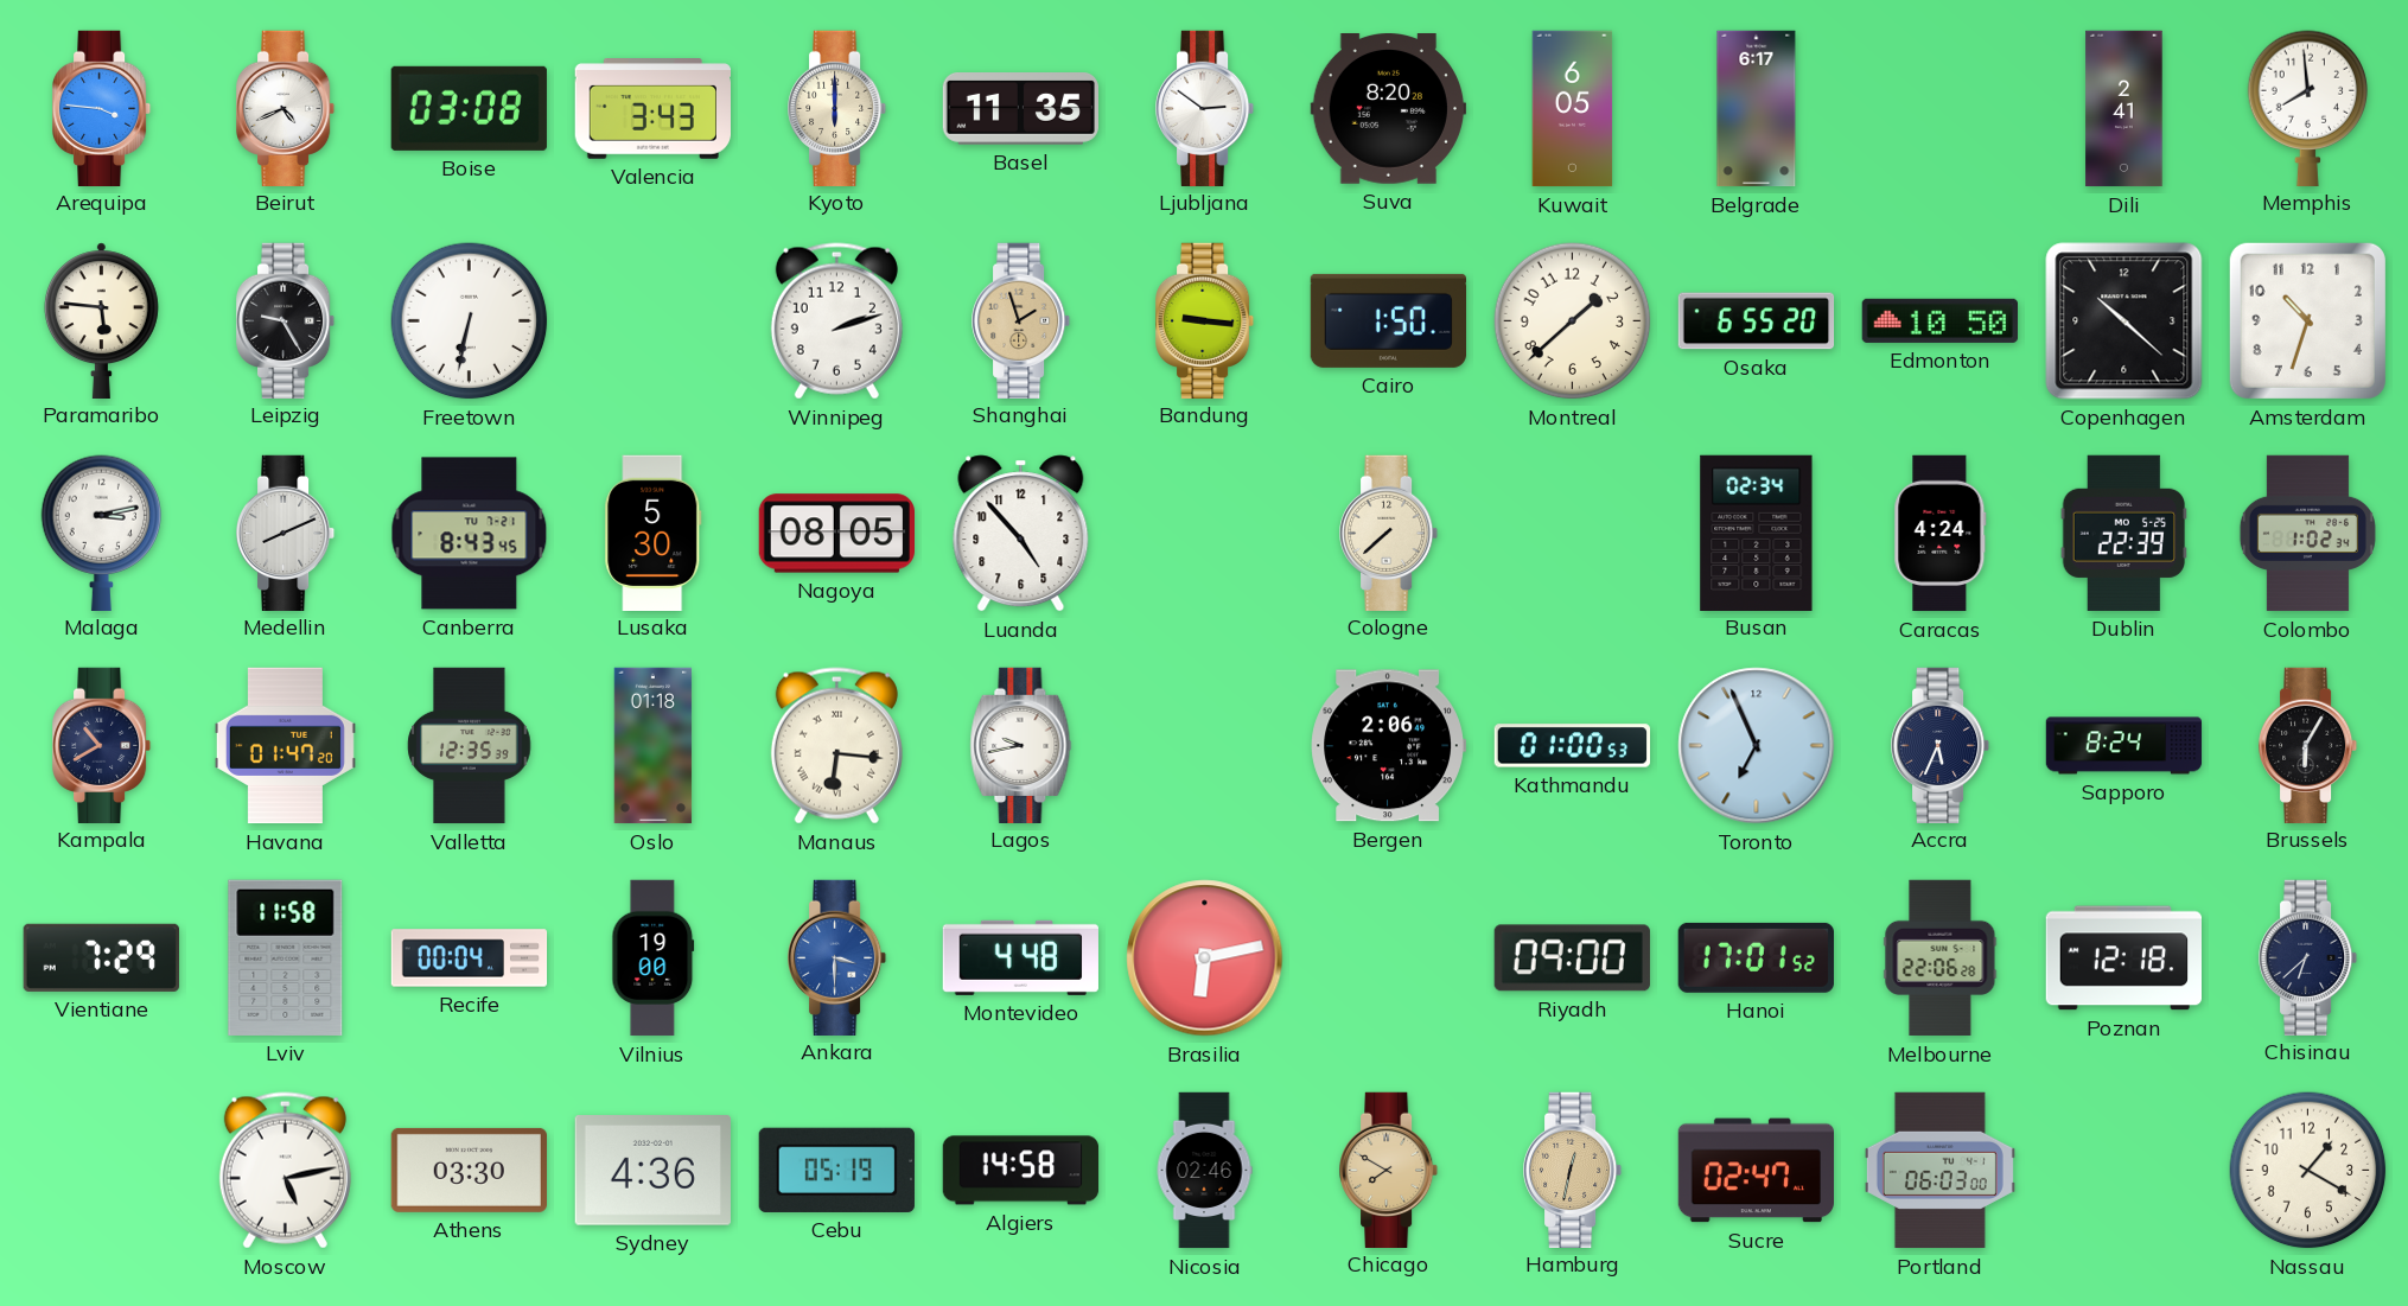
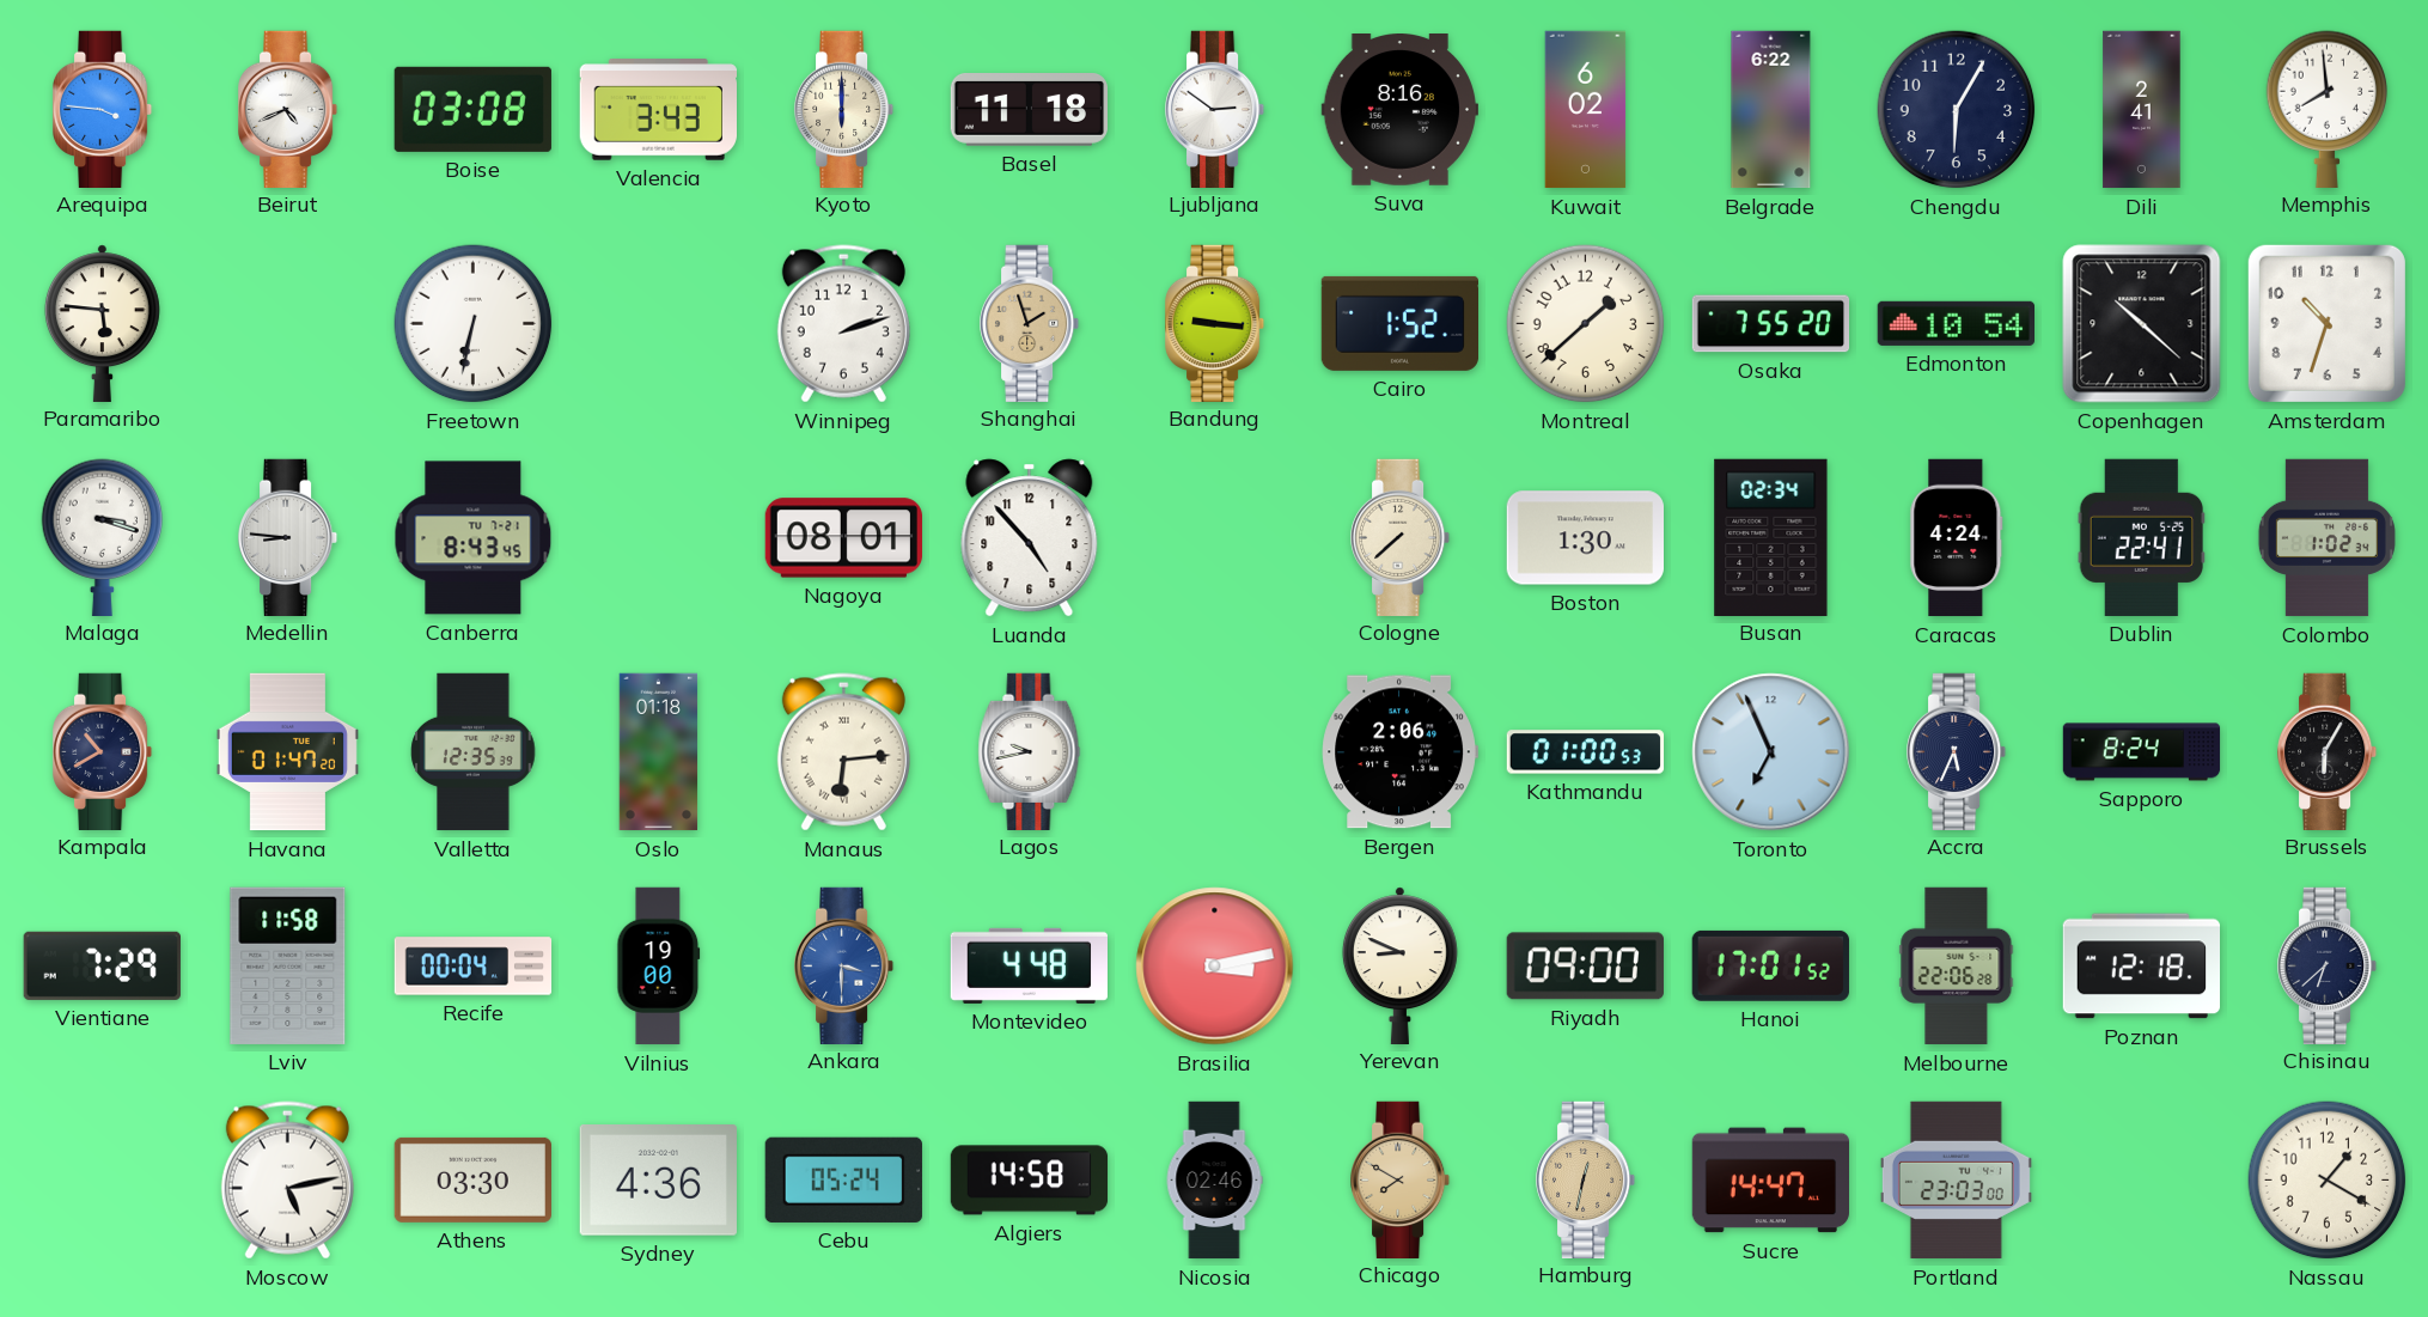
Basel: 11:35 -> 11:18
Suva: 8:20 -> 8:16
Kuwait: 6:05 -> 6:02
Belgrade: 6:17 -> 6:22
Chengdu: none -> 6:05
Leipzig: 9:25 -> none
Cairo: 1:50 -> 1:52
Osaka: 6:55 -> 7:55
Edmonton: 10:50 -> 10:54
Malaga: 3:13 -> 3:18
Medellin: 8:11 -> 8:46
Lusaka: 5:30 -> none
Nagoya: 08:05 -> 08:01
Boston: none -> 1:30
Dublin: 22:39 -> 22:41
Manaus: 6:16 -> 6:14
Brasilia: 6:13 -> 3:13
Yerevan: none -> 8:49
Cebu: 05:19 -> 05:24
Sucre: 02:47 -> 14:47
Portland: 06:03 -> 23:03
